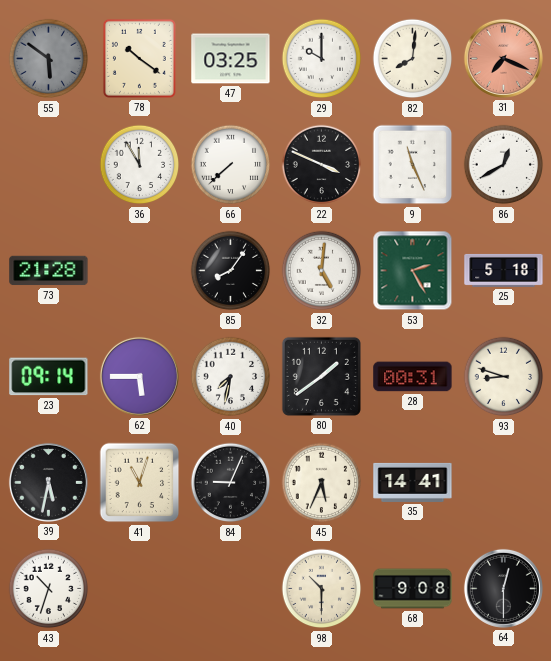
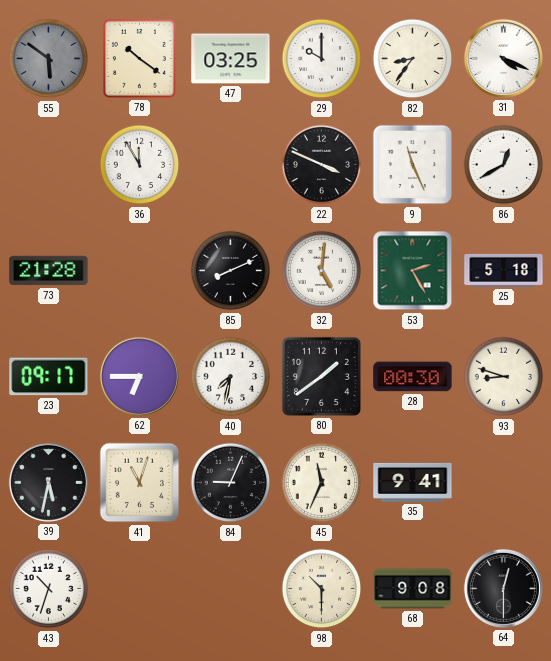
82: 8:01 -> 8:36
31: 7:19 -> 4:19
31 dial: salmon -> white
66: 7:38 -> none
85: 8:06 -> 8:11
23: 09:14 -> 09:17
62: 5:45 -> 6:45
28: 00:31 -> 00:30
45: 5:34 -> 11:34
35: 14:41 -> 9:41
